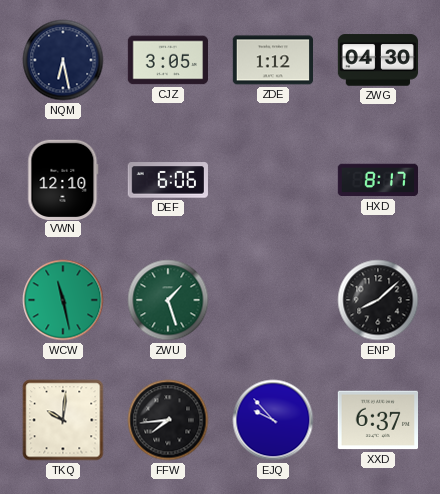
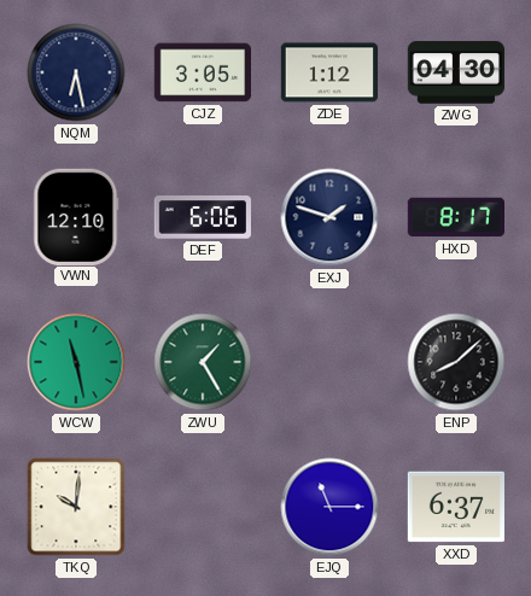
EXJ: none -> 1:48
ZWU: 1:27 -> 1:25
FFW: 7:44 -> none
EJQ: 9:53 -> 11:15
